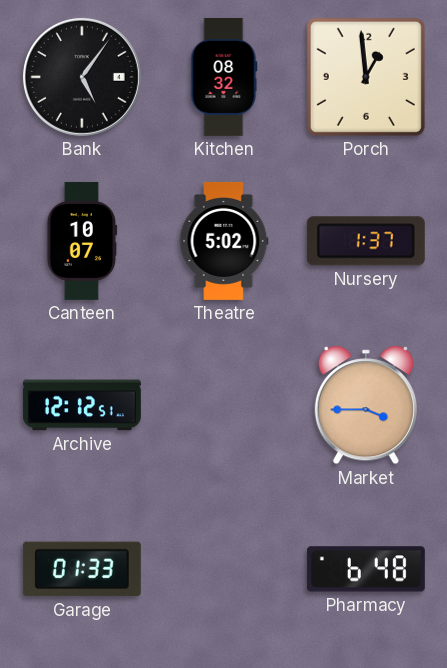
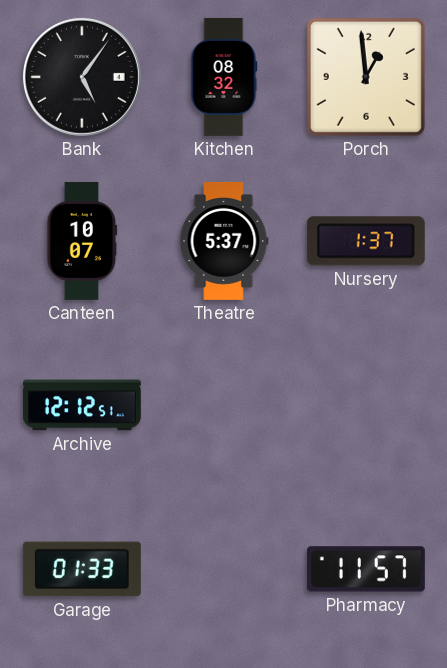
Theatre: 5:02 -> 5:37
Market: 3:45 -> none
Pharmacy: 6:48 -> 11:57
